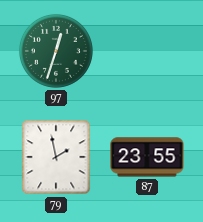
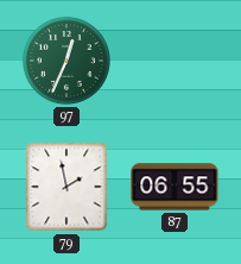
97: 12:33 -> 12:34
87: 23:55 -> 06:55
